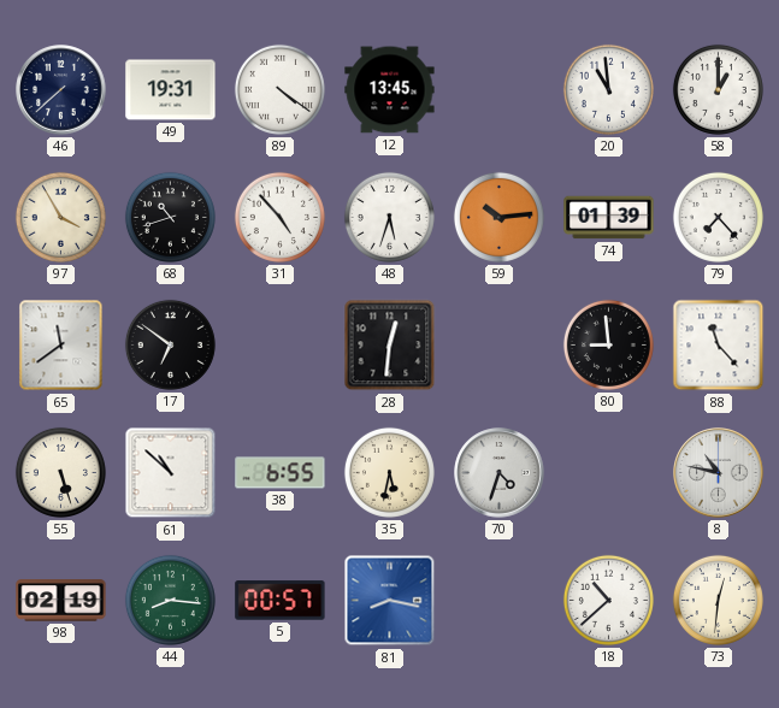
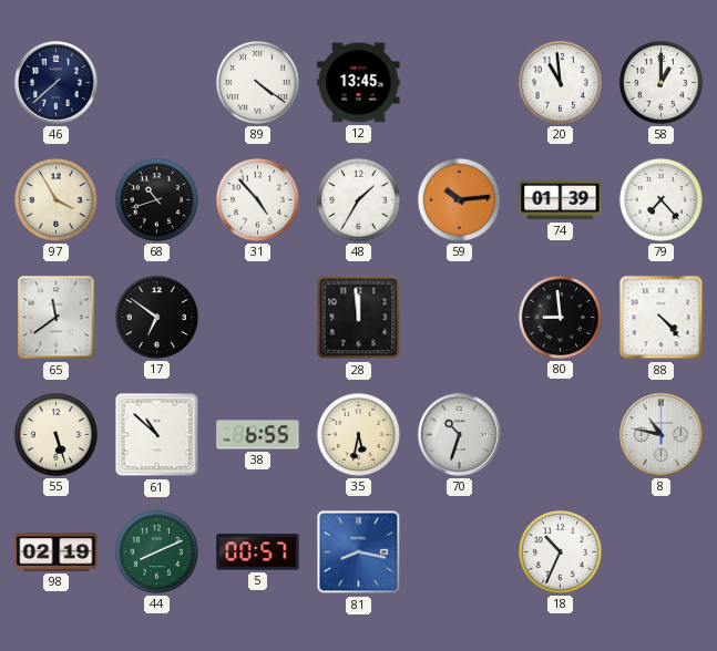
49: 19:31 -> none
48: 5:33 -> 1:35
28: 12:31 -> 11:59
88: 11:23 -> 4:23
70: 4:33 -> 10:33
44: 8:16 -> 8:11
18: 10:38 -> 10:34
73: 12:31 -> none
